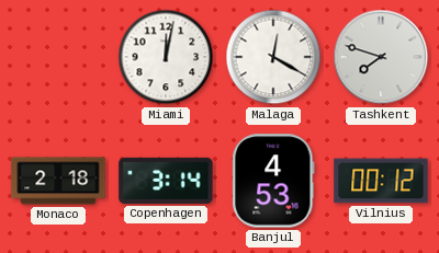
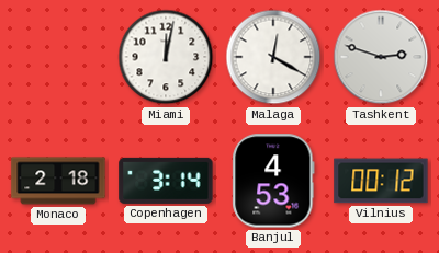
Tashkent: 7:48 -> 2:48
